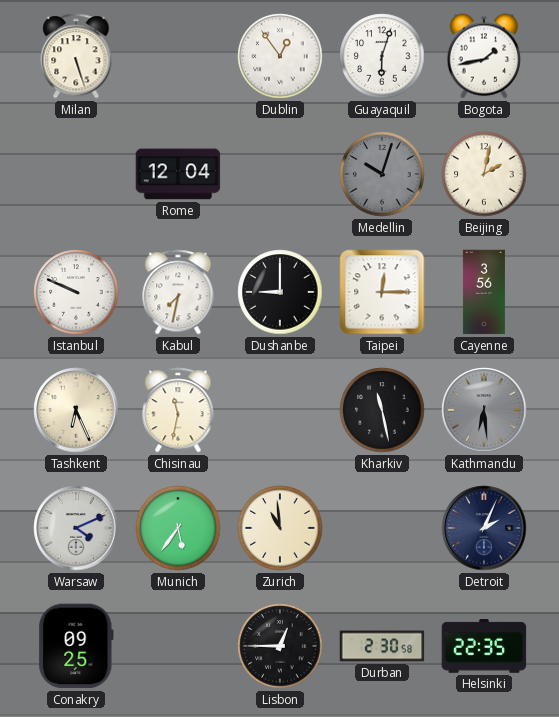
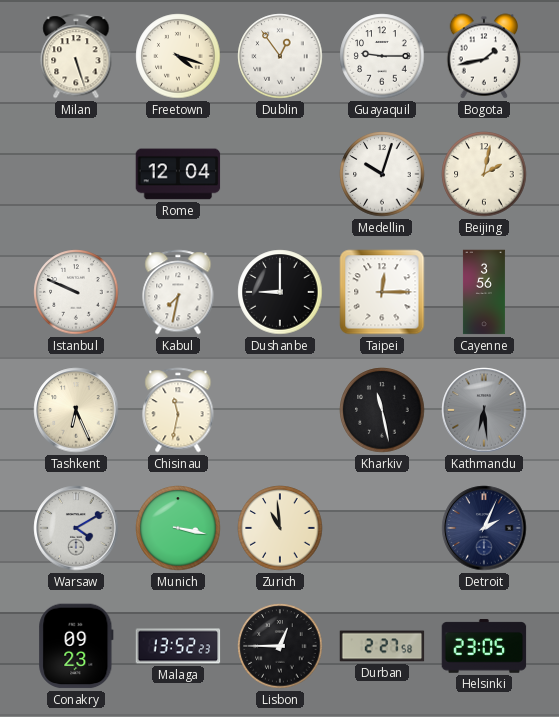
Freetown: none -> 4:18
Guayaquil: 6:03 -> 9:15
Medellin dial: grey -> white
Warsaw: 4:11 -> 4:10
Munich: 5:36 -> 3:17
Conakry: 09:25 -> 09:23
Malaga: none -> 13:52
Durban: 2:30 -> 2:27
Helsinki: 22:35 -> 23:05
